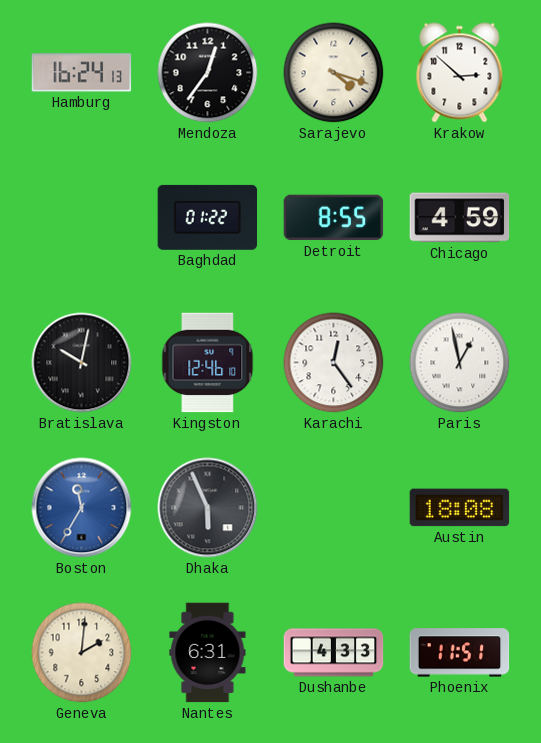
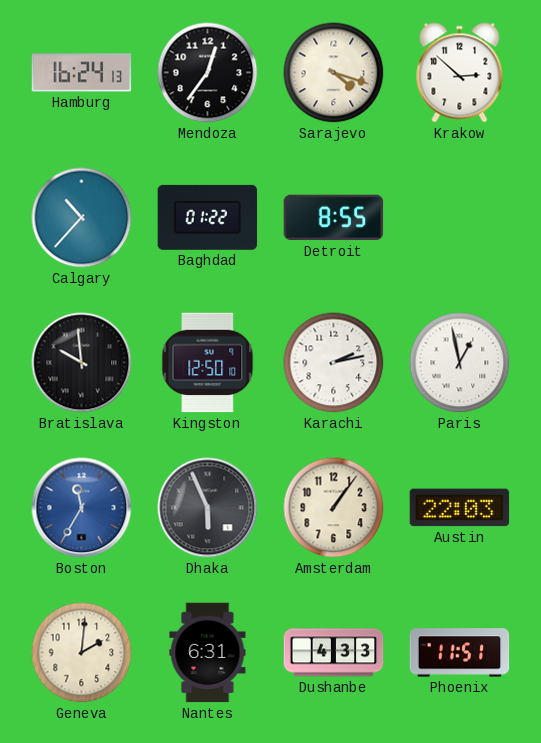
Calgary: none -> 10:37
Chicago: 4:59 -> none
Bratislava: 10:02 -> 9:59
Kingston: 12:46 -> 12:50
Karachi: 12:24 -> 2:13
Amsterdam: none -> 1:06
Austin: 18:08 -> 22:03
